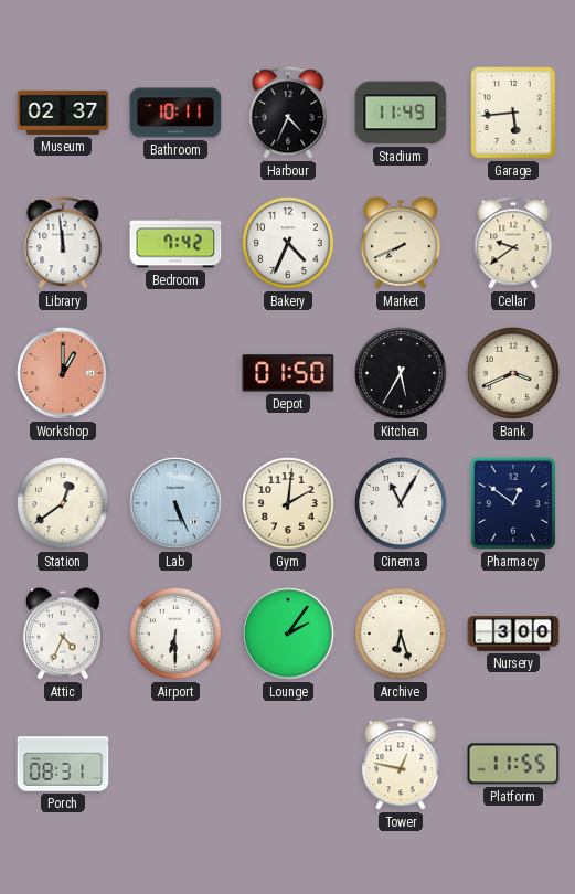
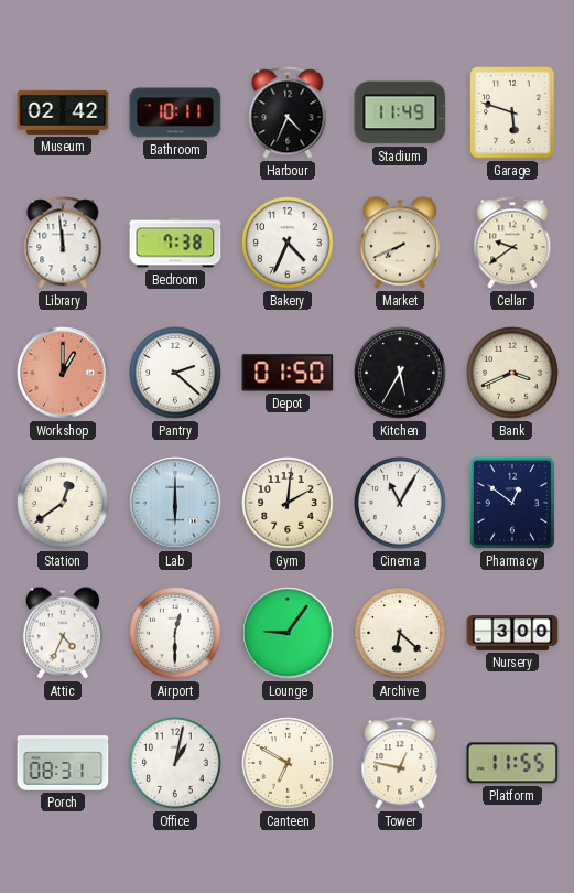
Museum: 02:37 -> 02:42
Garage: 5:44 -> 5:48
Bedroom: 7:42 -> 7:38
Pantry: none -> 2:22
Lab: 5:26 -> 6:00
Airport: 6:30 -> 12:30
Lounge: 2:06 -> 9:06
Archive: 6:27 -> 6:22
Office: none -> 1:02
Canteen: none -> 6:50
